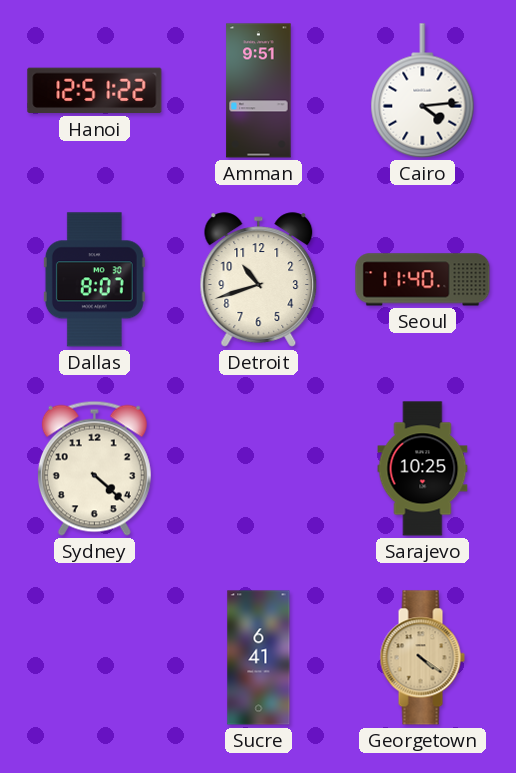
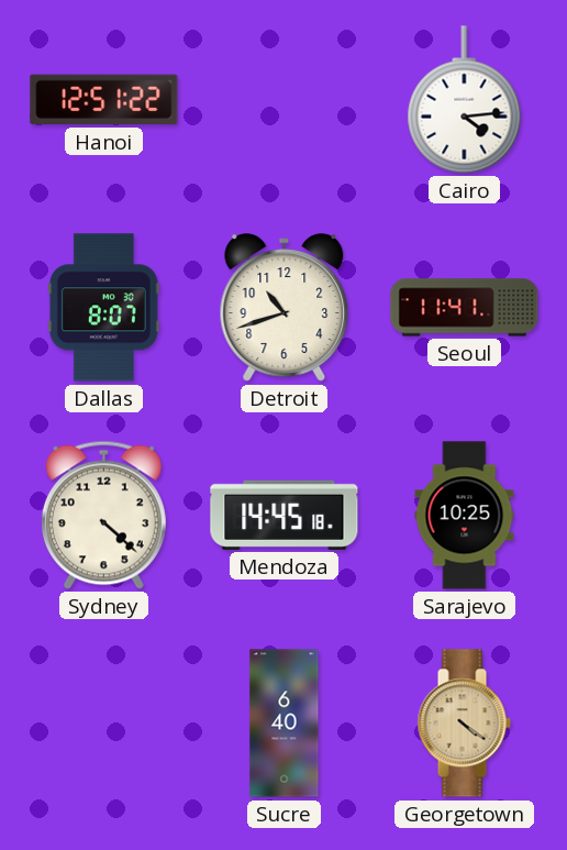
Amman: 9:51 -> none
Seoul: 11:40 -> 11:41
Mendoza: none -> 14:45
Sucre: 6:41 -> 6:40
